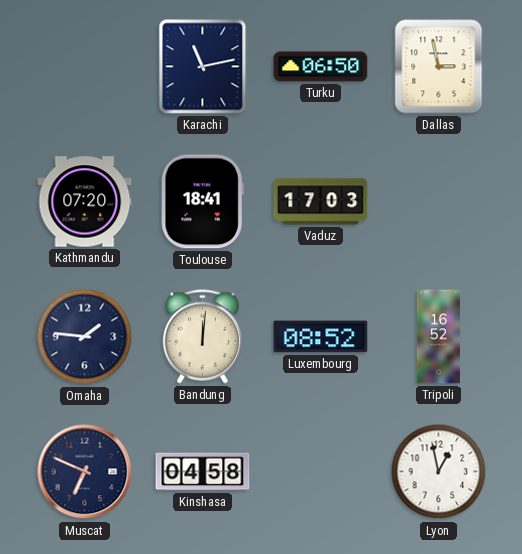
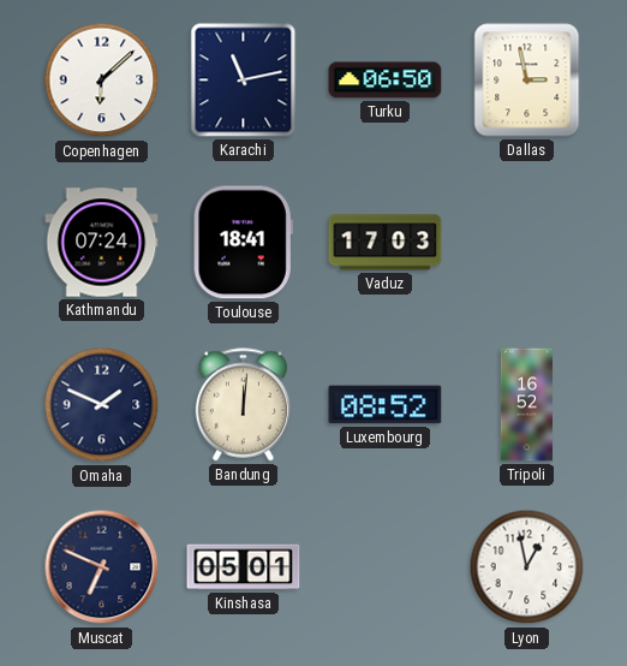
Copenhagen: none -> 6:08
Kathmandu: 07:20 -> 07:24
Omaha: 1:46 -> 1:49
Kinshasa: 04:58 -> 05:01
